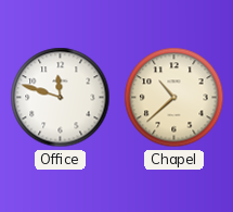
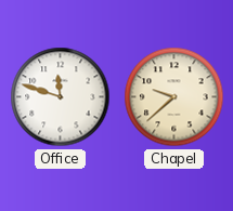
Chapel: 10:38 -> 9:38
